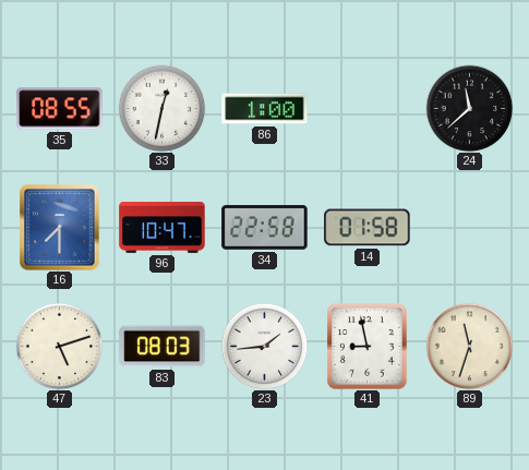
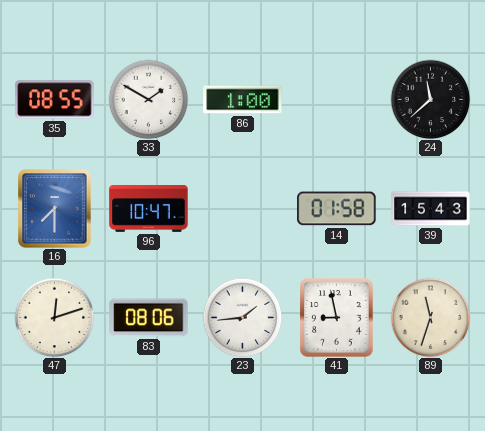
33: 12:32 -> 1:50
34: 22:58 -> none
39: none -> 15:43
47: 5:12 -> 12:12
83: 08:03 -> 08:06
